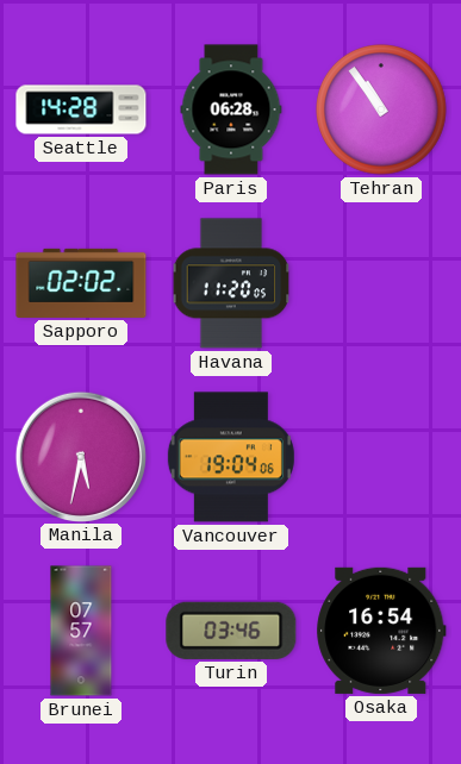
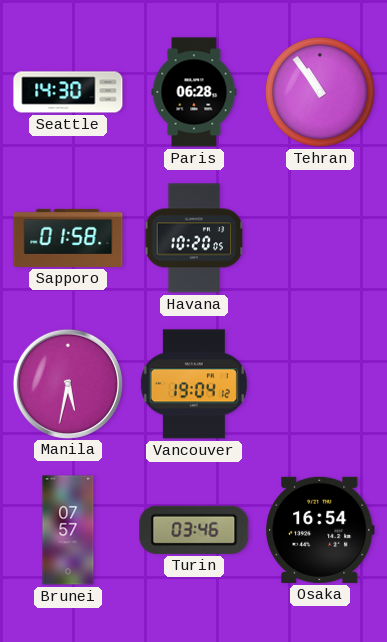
Seattle: 14:28 -> 14:30
Sapporo: 02:02 -> 01:58
Havana: 11:20 -> 10:20
Vancouver: 19:04:06 -> 19:04:12
